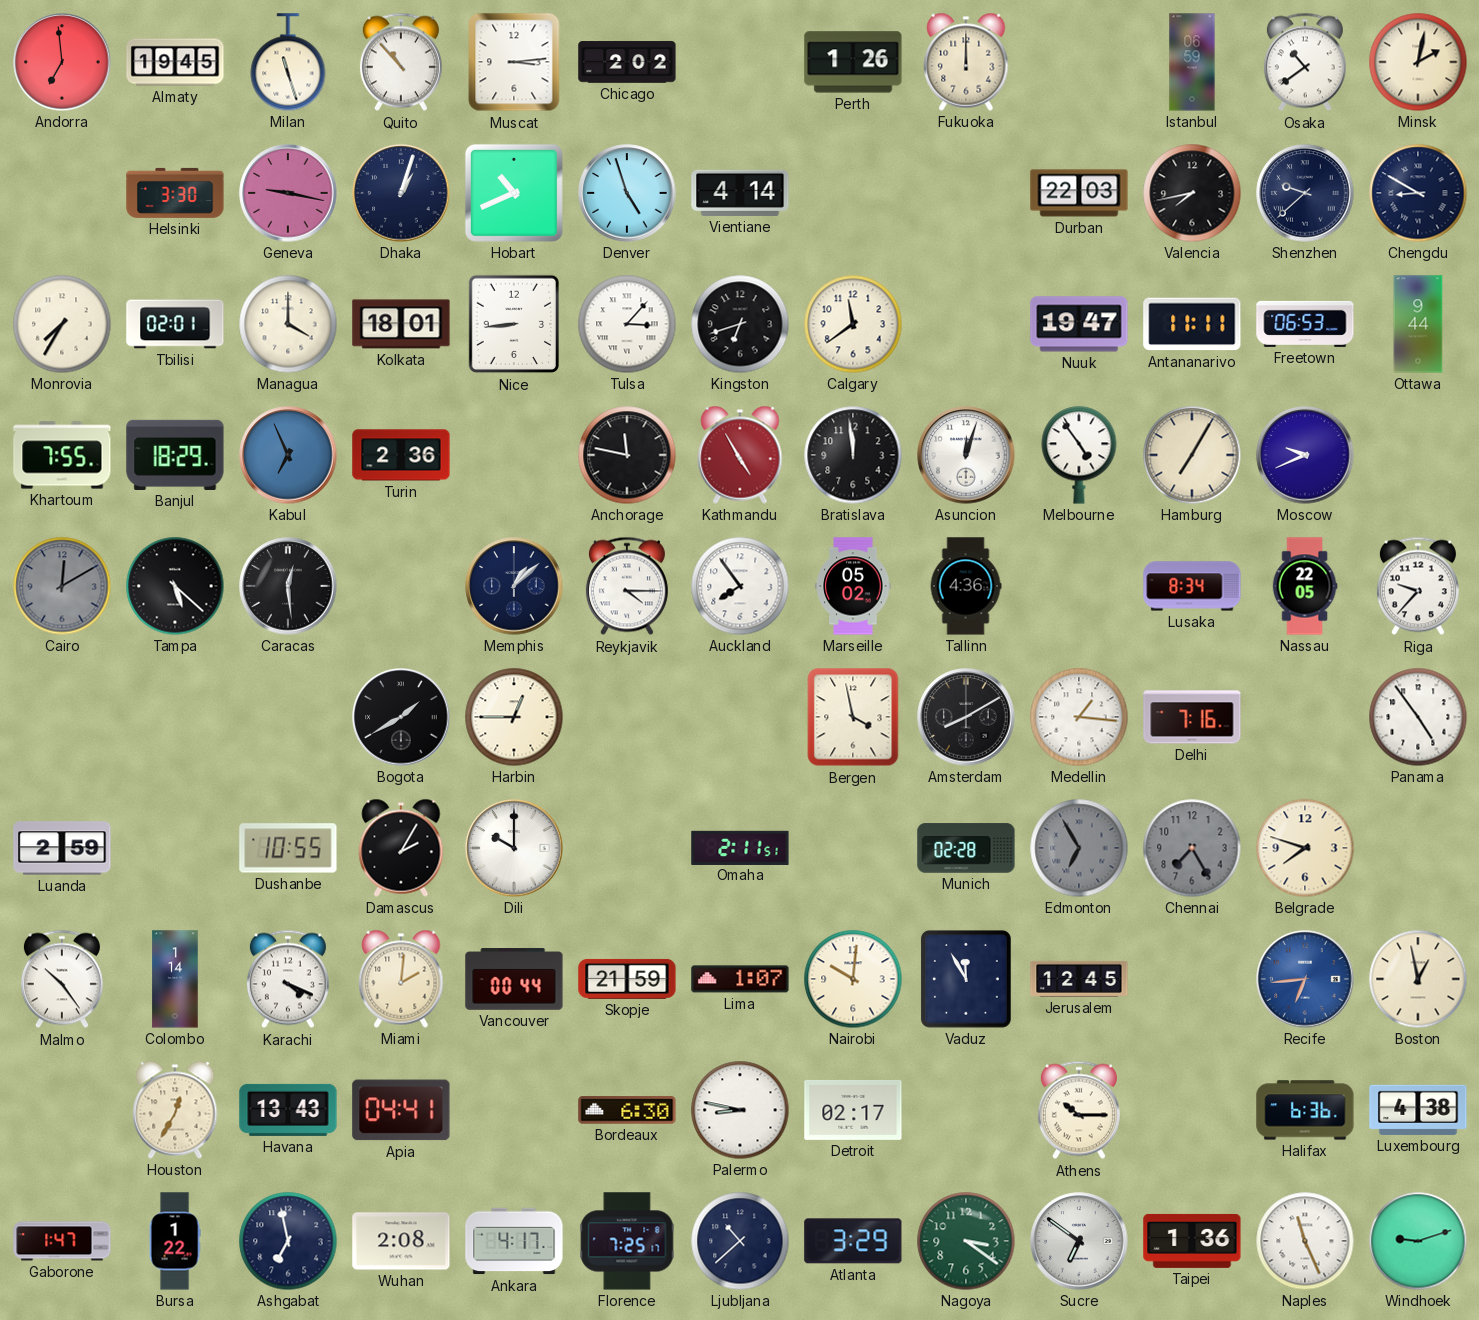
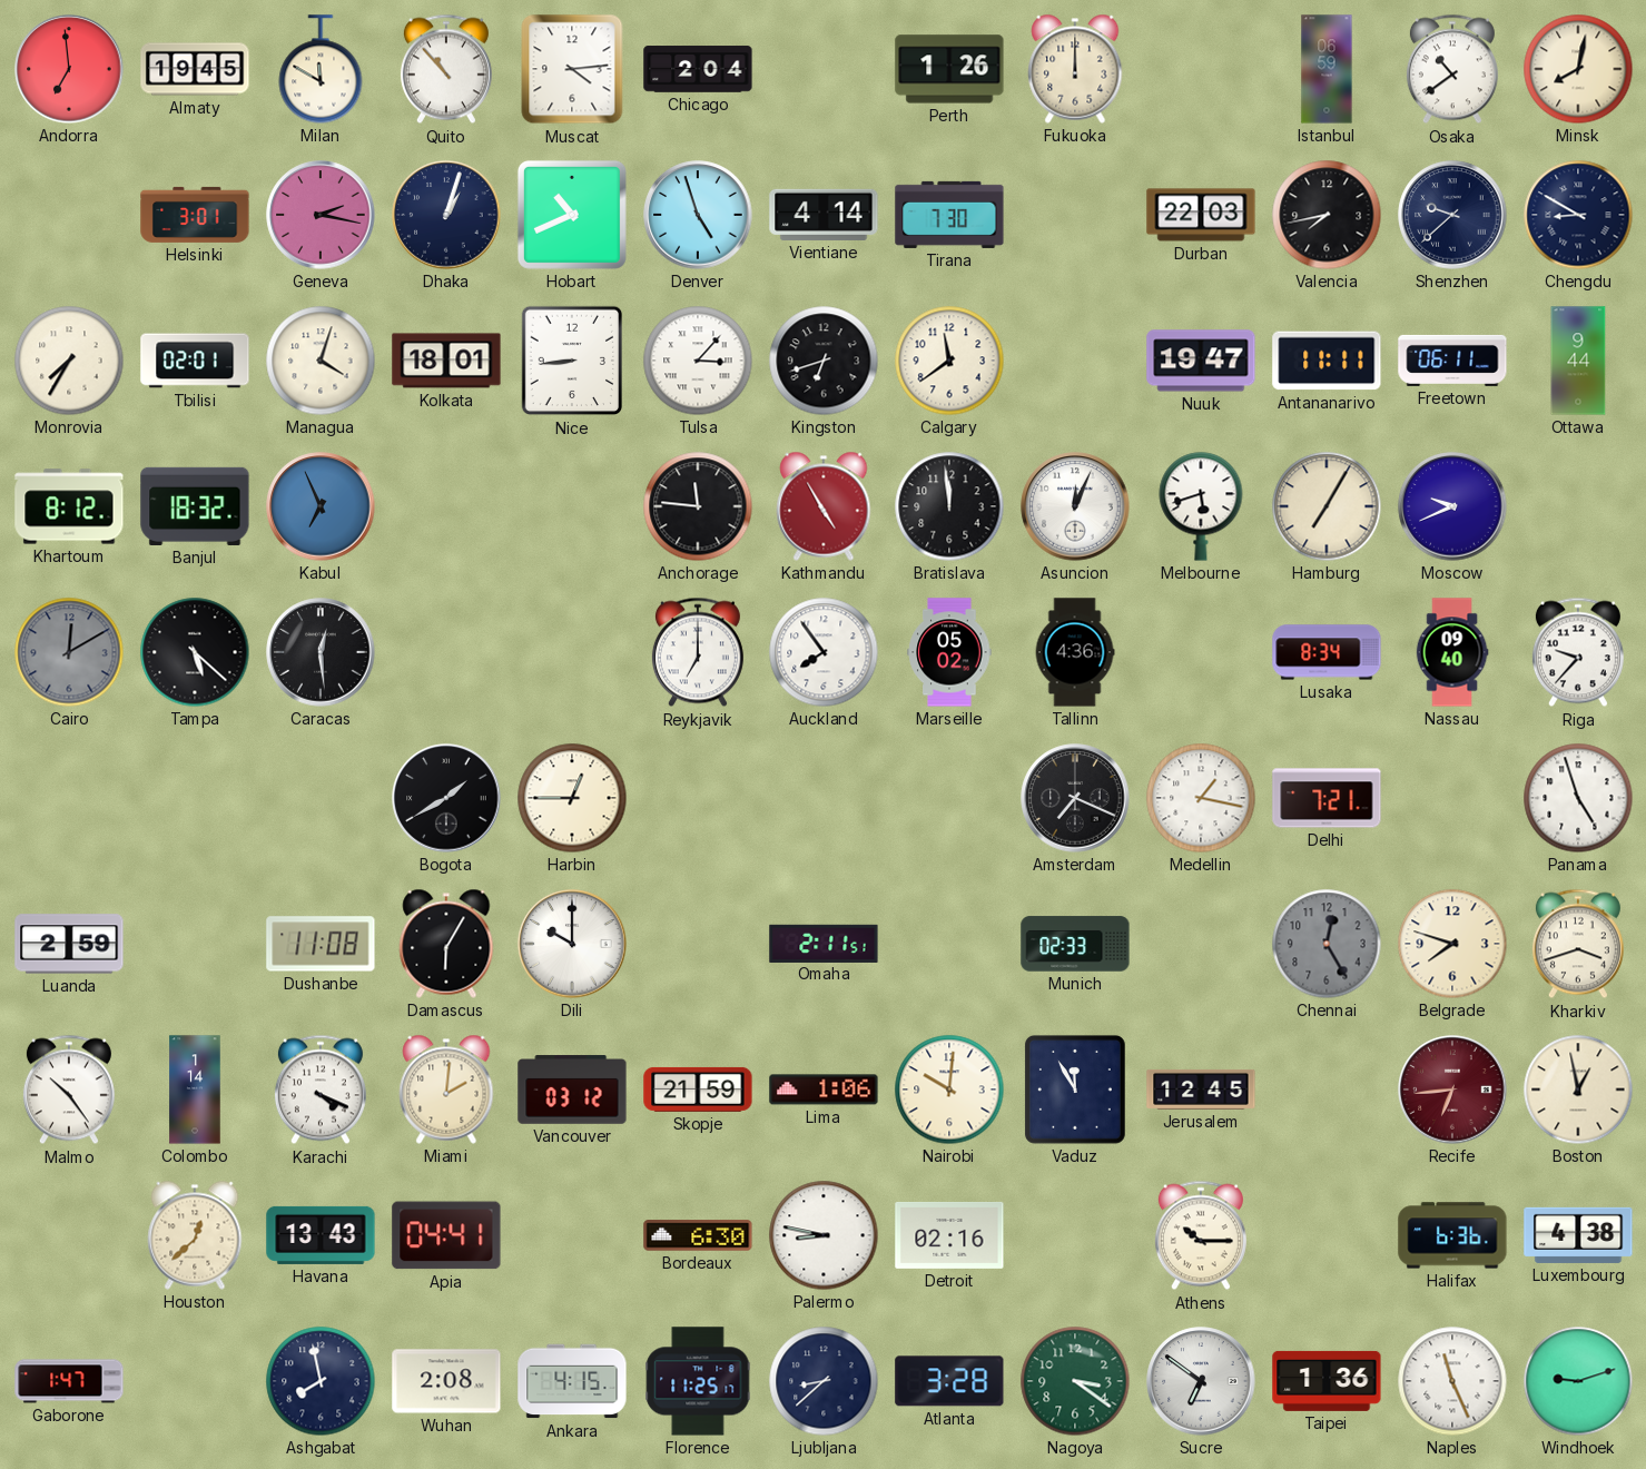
Milan: 11:27 -> 11:50
Muscat: 3:14 -> 4:14
Chicago: 2:02 -> 2:04
Minsk: 2:02 -> 8:02
Helsinki: 3:30 -> 3:01
Geneva: 9:17 -> 2:17
Tirana: none -> 7:30
Managua: 4:00 -> 4:03
Freetown: 06:53 -> 06:11
Khartoum: 7:55 -> 8:12
Banjul: 18:29 -> 18:32
Turin: 2:36 -> none
Anchorage: 11:47 -> 11:46
Asuncion: 12:03 -> 12:04
Melbourne: 4:54 -> 5:42
Memphis: 1:08 -> none
Reykjavik: 4:15 -> 7:00
Nassau: 22:05 -> 09:40
Bergen: 3:58 -> none
Amsterdam: 8:10 -> 7:19
Medellin: 1:16 -> 1:17
Delhi: 7:16 -> 7:21
Panama: 4:54 -> 4:57
Dushanbe: 10:55 -> 11:08
Damascus: 2:05 -> 6:05
Munich: 02:28 -> 02:33
Edmonton: 6:55 -> none
Chennai: 7:25 -> 12:25
Kharkiv: none -> 3:42
Vancouver: 00:44 -> 03:12
Lima: 1:07 -> 1:06
Recife dial: blue -> burgundy
Houston: 12:35 -> 12:38
Detroit: 02:17 -> 02:16
Bursa: 1:22 -> none
Ashgabat: 6:58 -> 7:58
Ankara: 4:17 -> 4:15
Florence: 7:25 -> 11:25
Ljubljana: 10:38 -> 8:38
Atlanta: 3:29 -> 3:28
